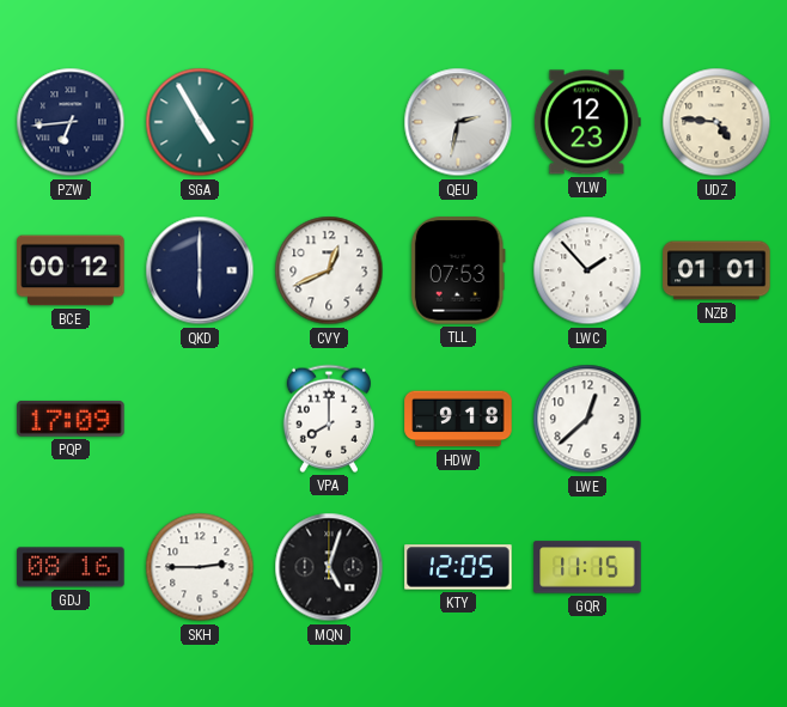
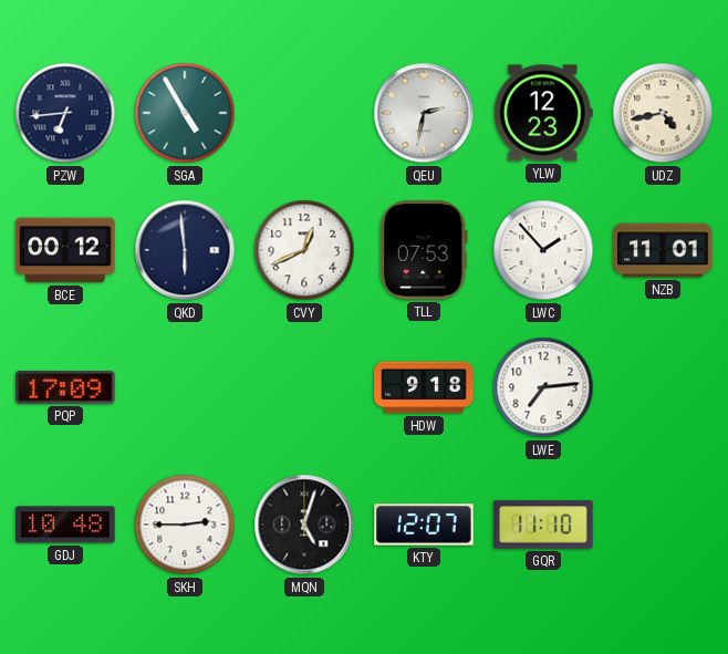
UDZ: 4:46 -> 4:43
QKD: 6:00 -> 5:59
NZB: 01:01 -> 11:01
VPA: 8:00 -> none
LWE: 12:38 -> 7:14
GDJ: 08:16 -> 10:48
KTY: 12:05 -> 12:07
GQR: 11:15 -> 11:10
